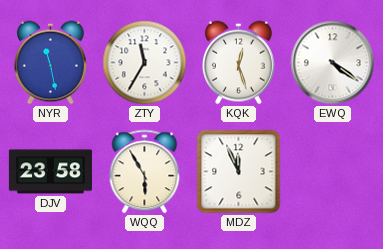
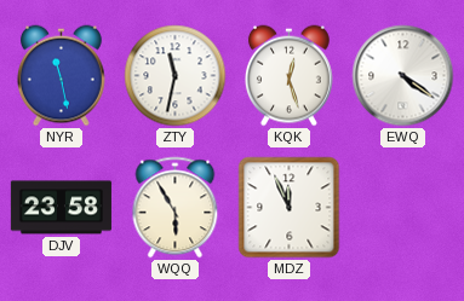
ZTY: 11:35 -> 11:32
